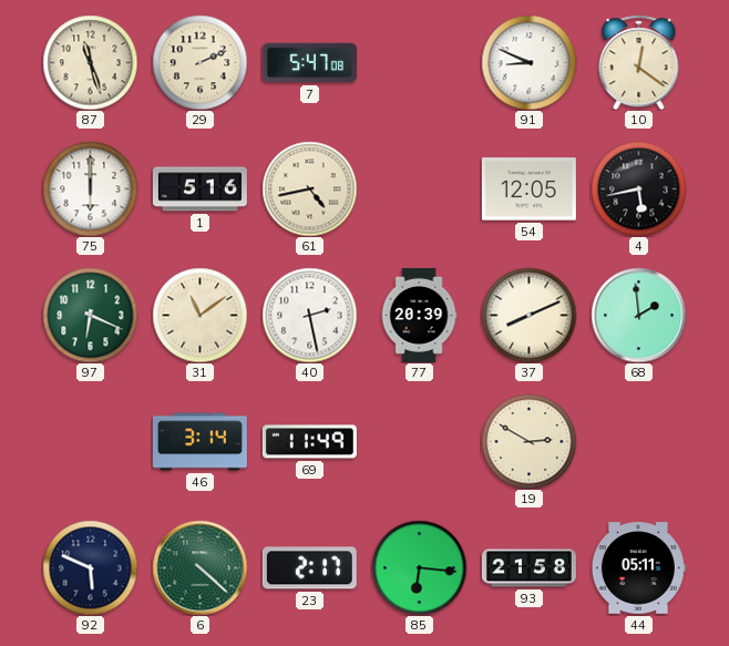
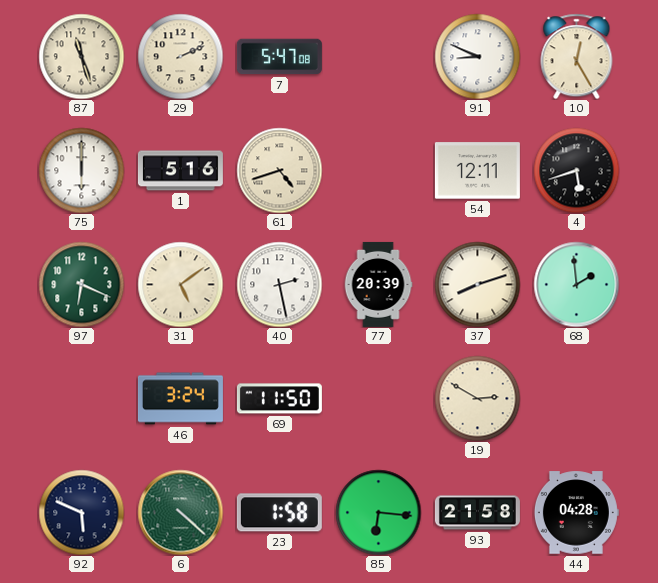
10: 12:21 -> 12:25
61: 4:43 -> 4:42
54: 12:05 -> 12:11
4: 5:43 -> 5:42
31: 11:09 -> 5:09
37: 8:11 -> 8:12
46: 3:14 -> 3:24
69: 11:49 -> 11:50
23: 2:17 -> 1:58
44: 05:11 -> 04:28
